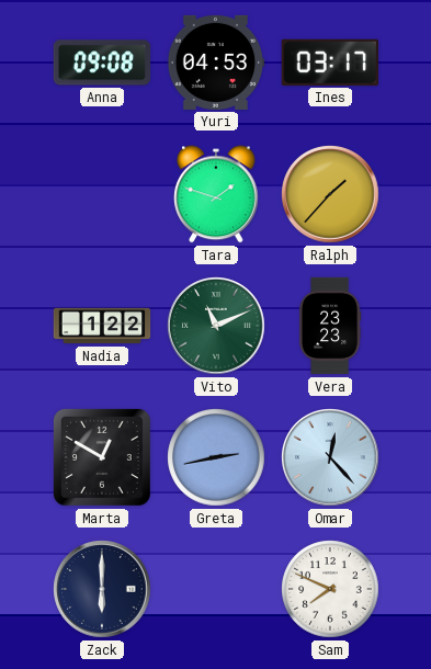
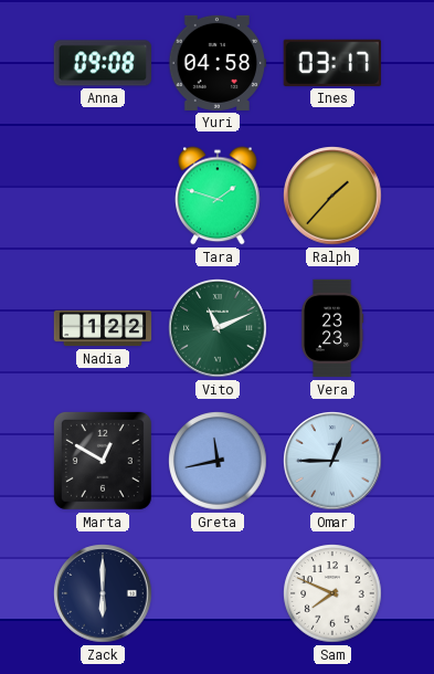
Yuri: 04:53 -> 04:58
Greta: 2:43 -> 11:43
Omar: 12:23 -> 12:45
